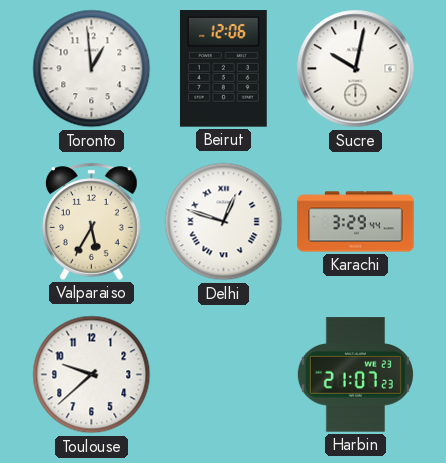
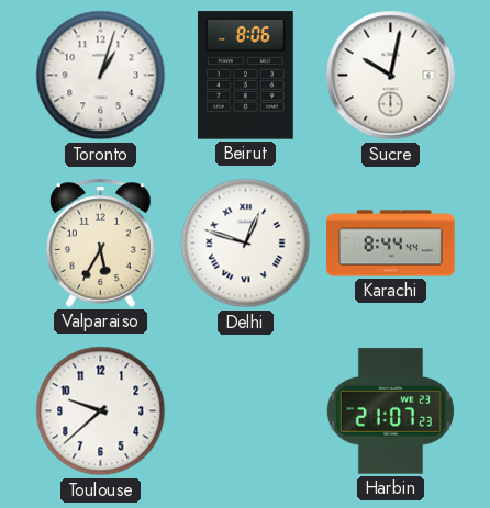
Toronto: 12:59 -> 1:03
Beirut: 12:06 -> 8:06
Karachi: 3:29 -> 8:44
